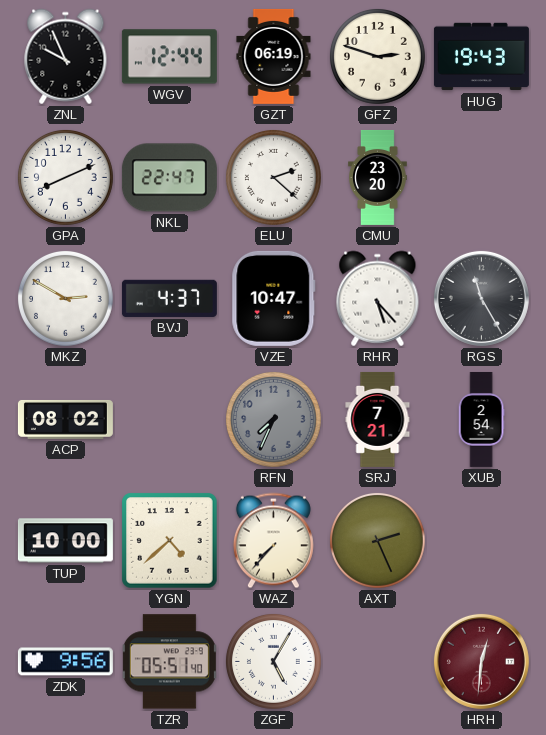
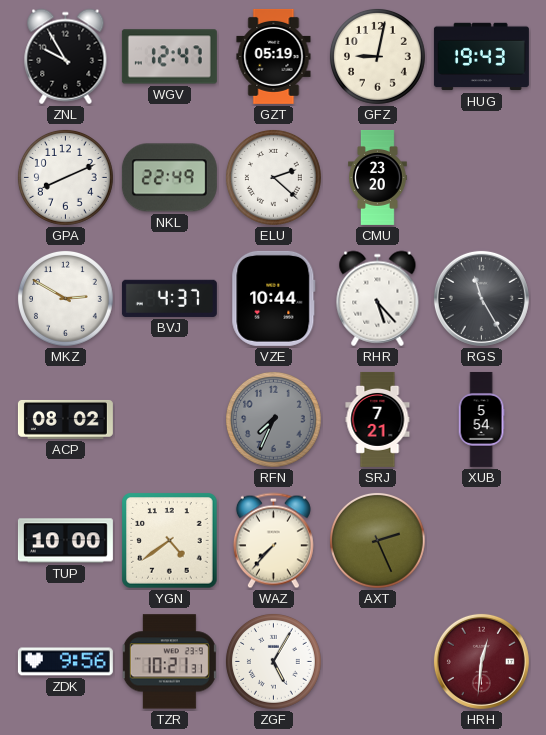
ZNL: 9:56 -> 9:55
WGV: 12:44 -> 12:47
GZT: 06:19 -> 05:19
GFZ: 2:48 -> 9:02
NKL: 22:47 -> 22:49
VZE: 10:47 -> 10:44
XUB: 2:54 -> 5:54
YGN: 4:38 -> 4:39
TZR: 05:51 -> 10:21
